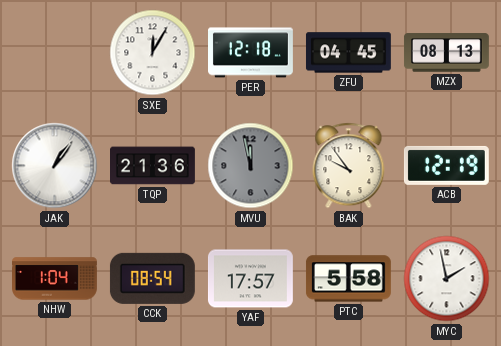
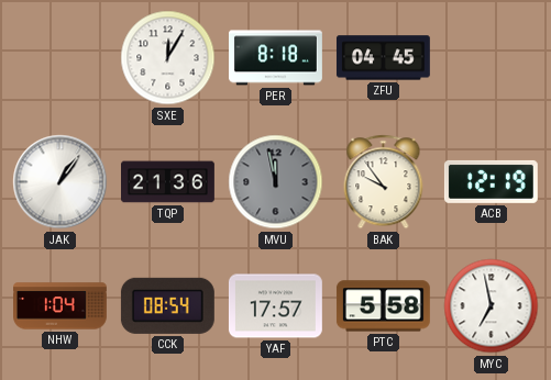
PER: 12:18 -> 8:18
MZX: 08:13 -> none
MYC: 1:58 -> 6:58
